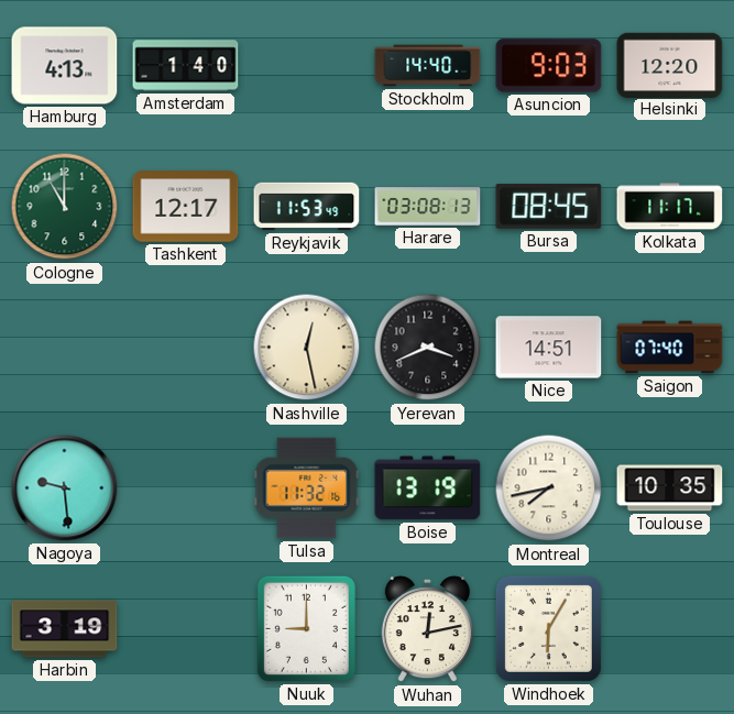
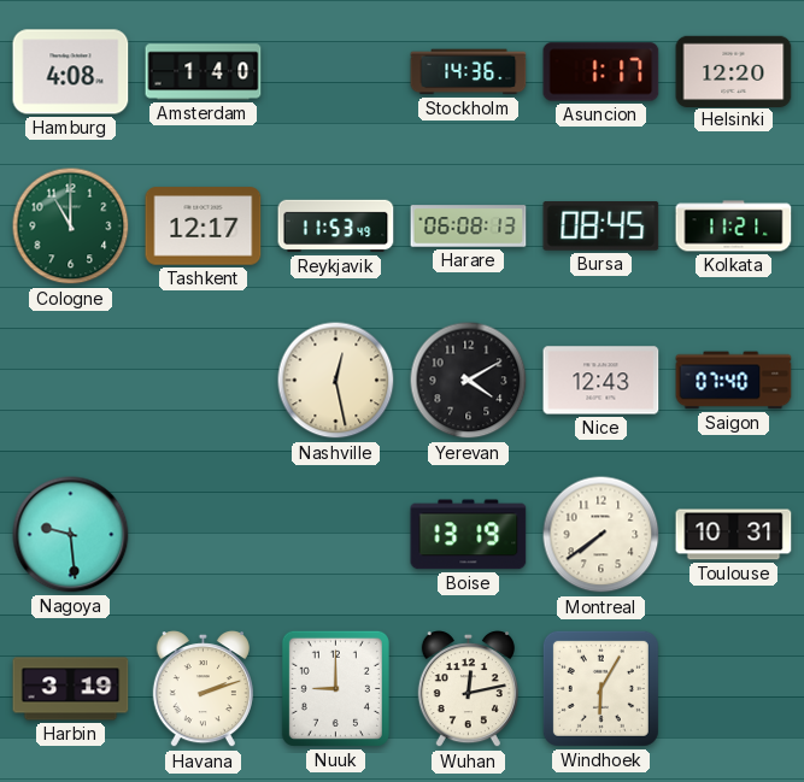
Hamburg: 4:13 -> 4:08
Stockholm: 14:40 -> 14:36
Asuncion: 9:03 -> 1:17
Harare: 03:08 -> 06:08
Kolkata: 11:17 -> 11:21
Yerevan: 3:41 -> 4:10
Nice: 14:51 -> 12:43
Tulsa: 11:32 -> none
Montreal: 7:43 -> 7:39
Toulouse: 10:35 -> 10:31
Havana: none -> 2:12
